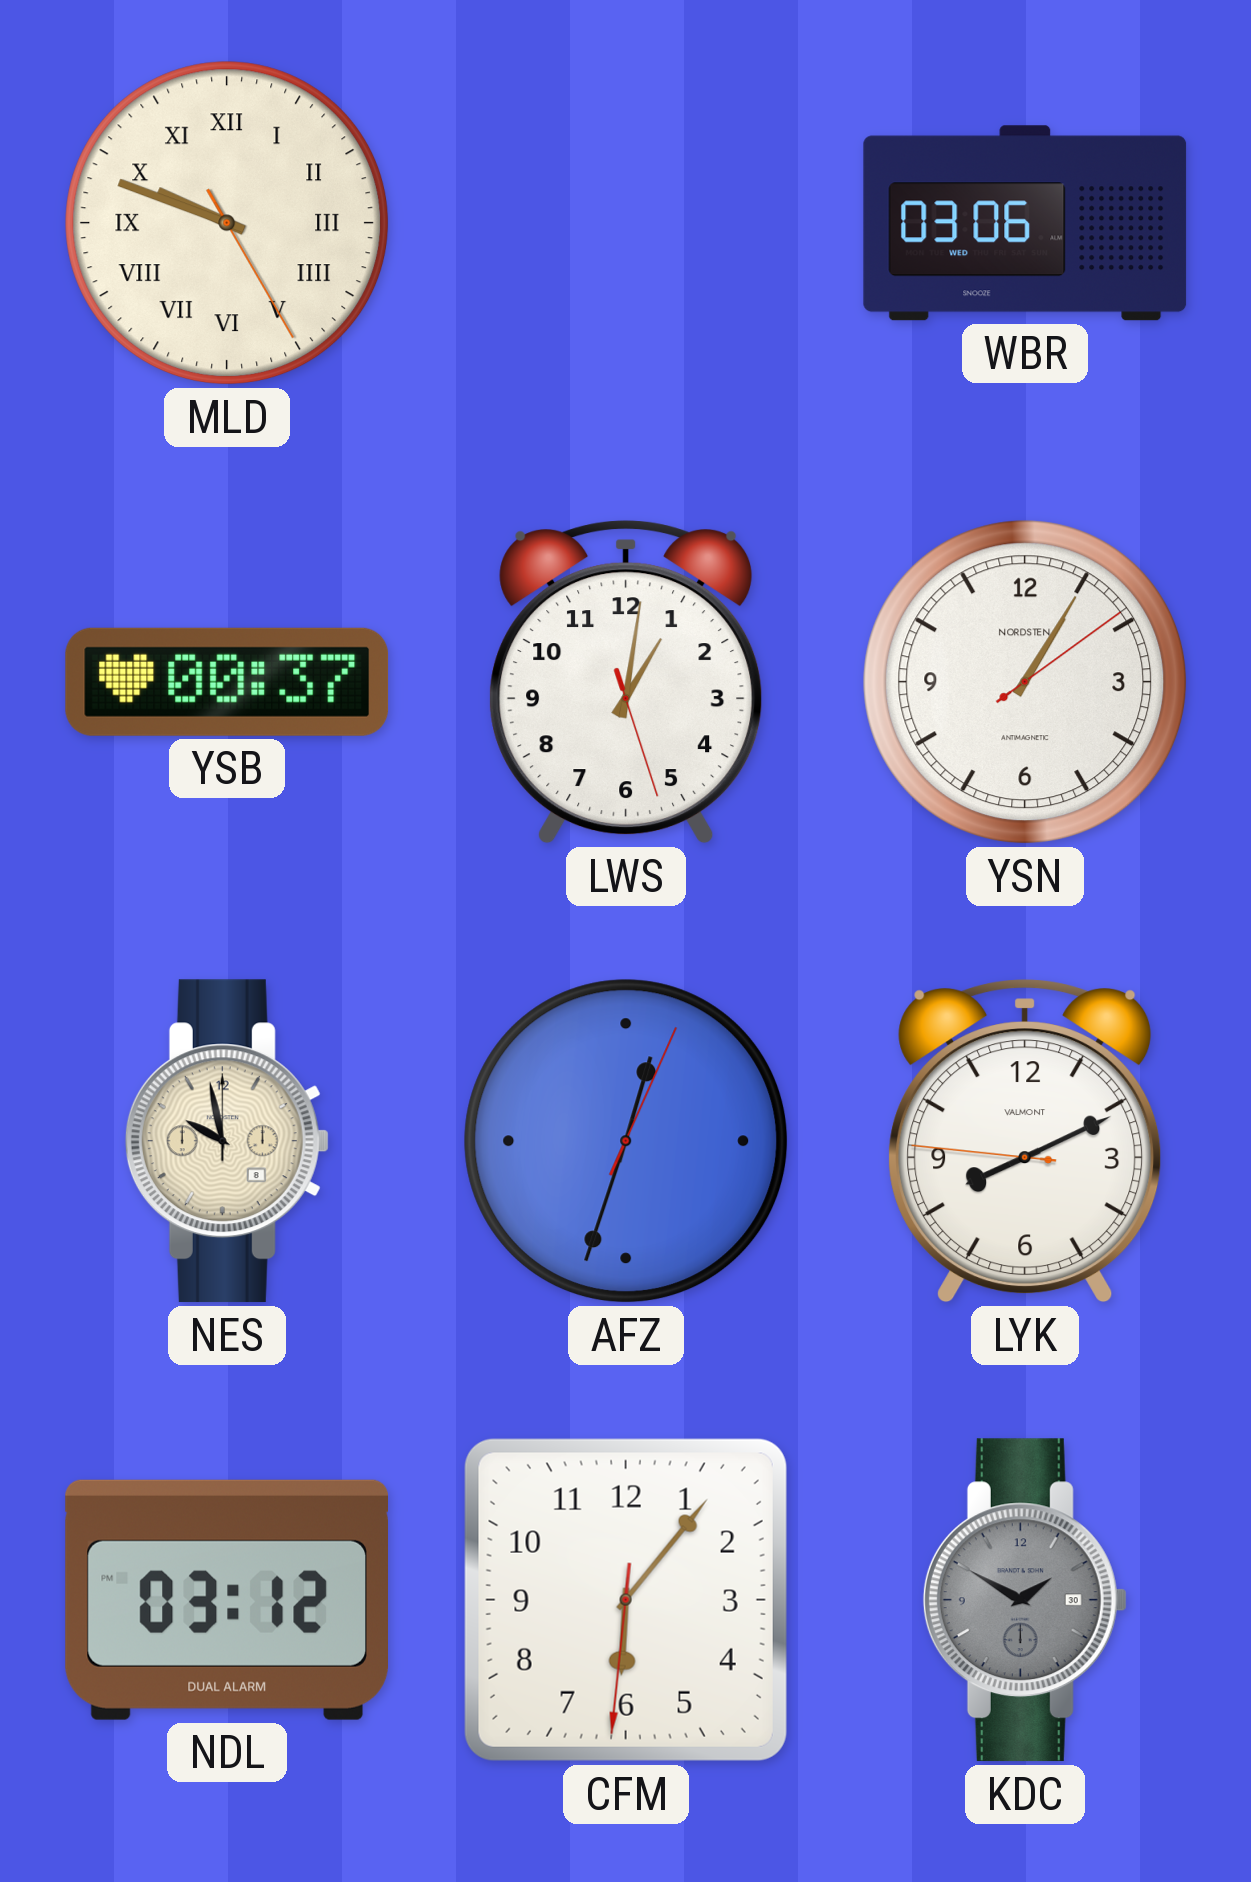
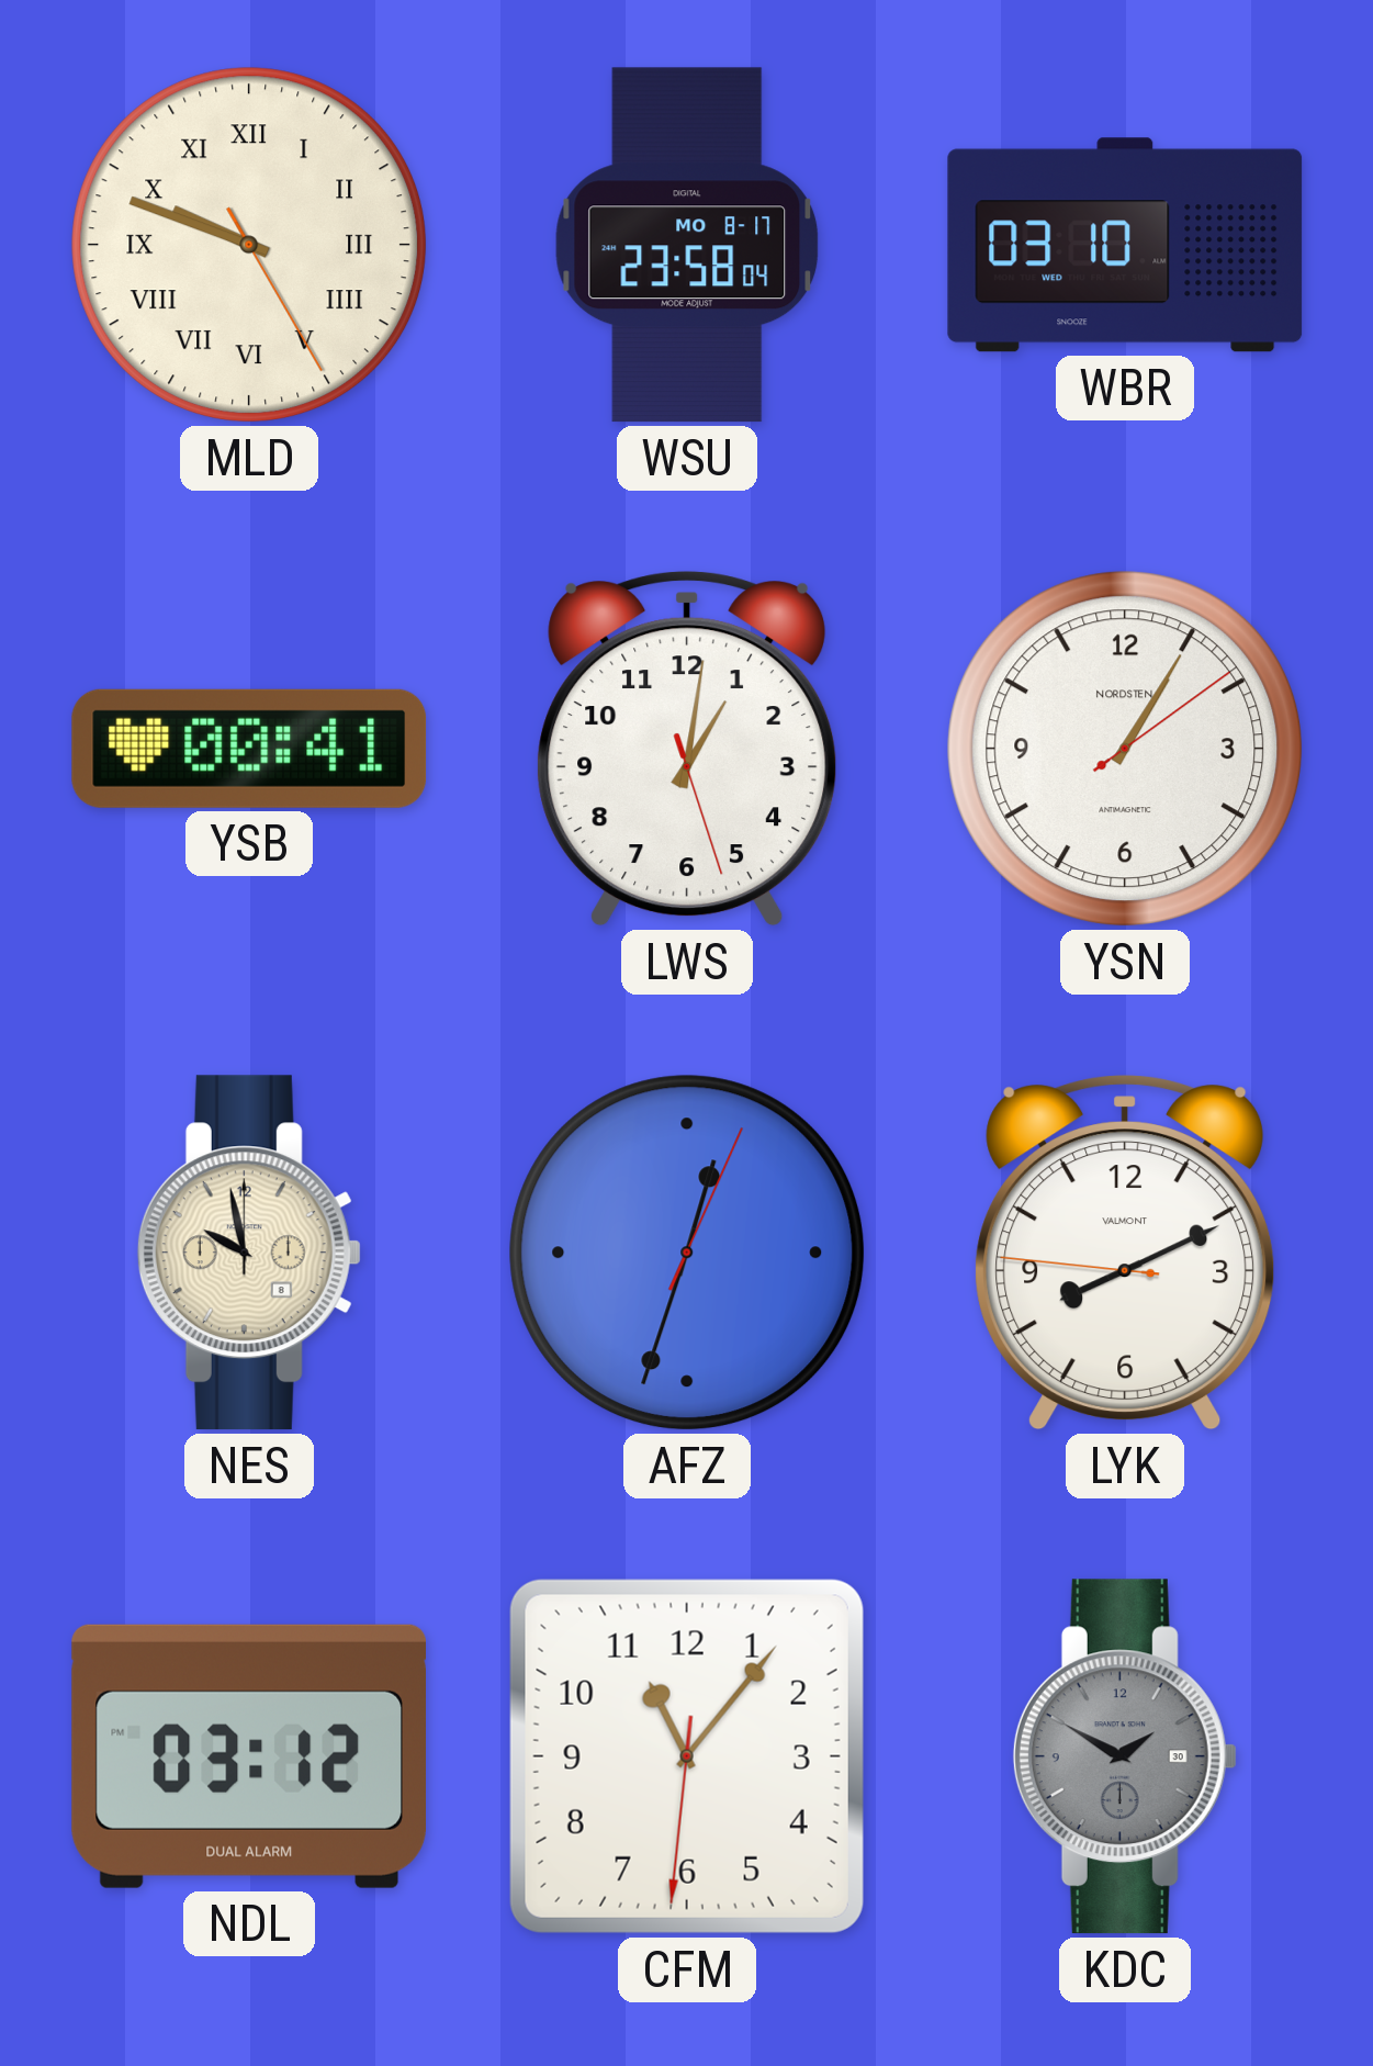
WSU: none -> 23:58
WBR: 03:06 -> 03:10
YSB: 00:37 -> 00:41
CFM: 6:06 -> 11:06
